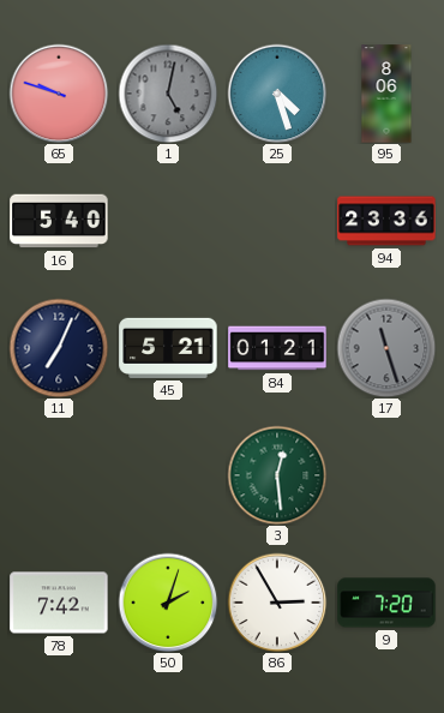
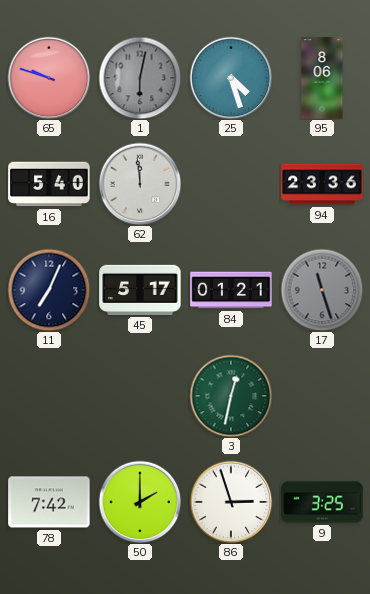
1: 5:02 -> 6:02
62: none -> 11:59
45: 5:21 -> 5:17
3: 12:29 -> 12:32
50: 2:03 -> 2:00
86: 2:55 -> 2:57
9: 7:20 -> 3:25
